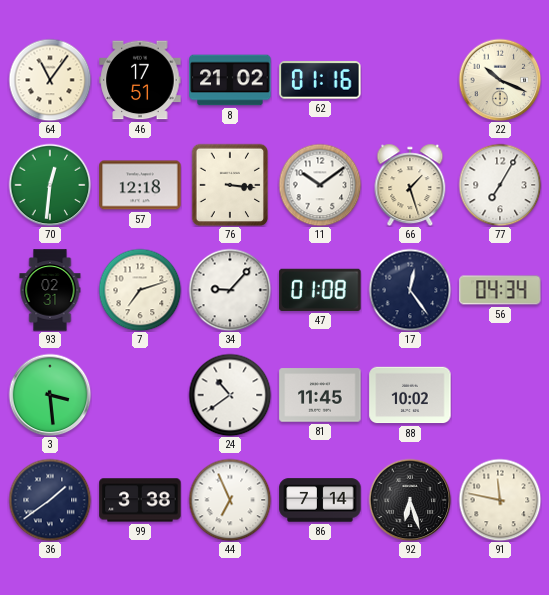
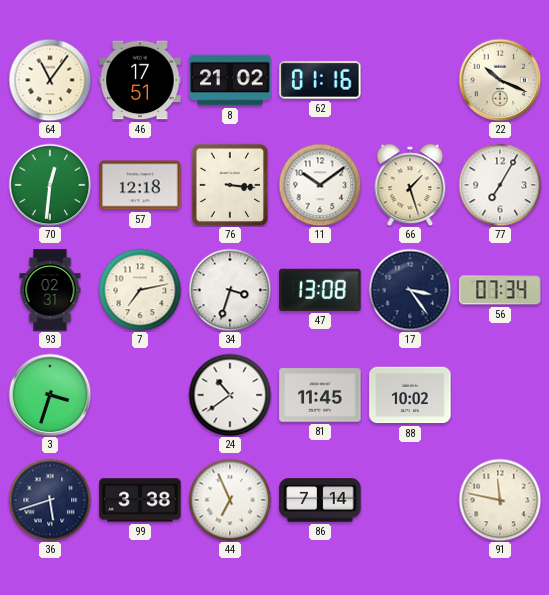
7: 7:12 -> 7:13
34: 9:07 -> 3:33
47: 01:08 -> 13:08
17: 12:24 -> 3:24
56: 04:34 -> 07:34
3: 3:29 -> 3:33
36: 1:39 -> 5:42
92: 6:27 -> none
